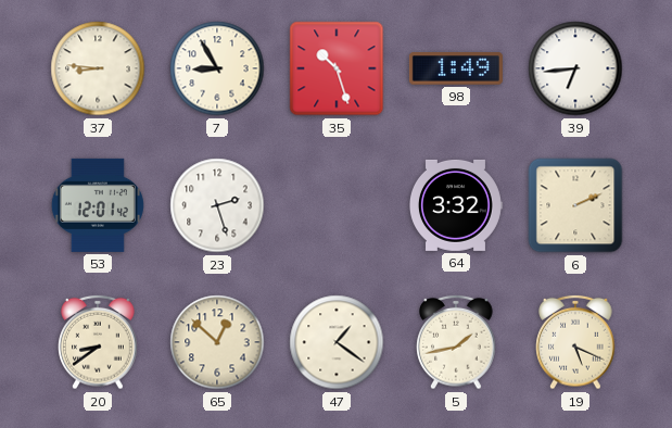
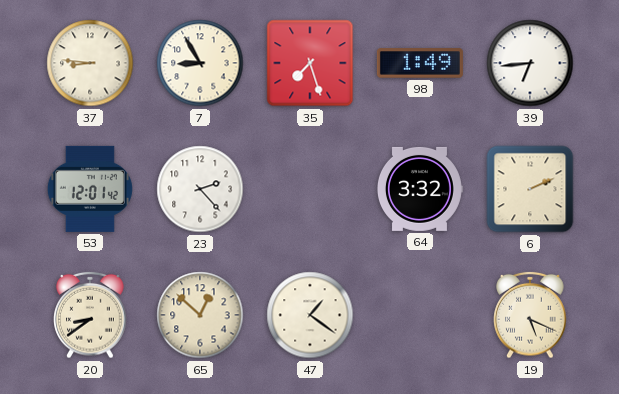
35: 10:27 -> 7:27
23: 2:27 -> 2:23
5: 1:43 -> none
